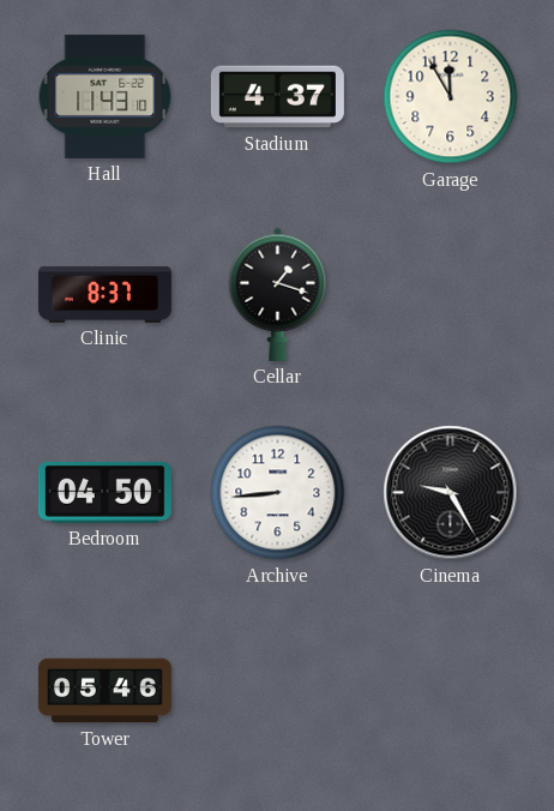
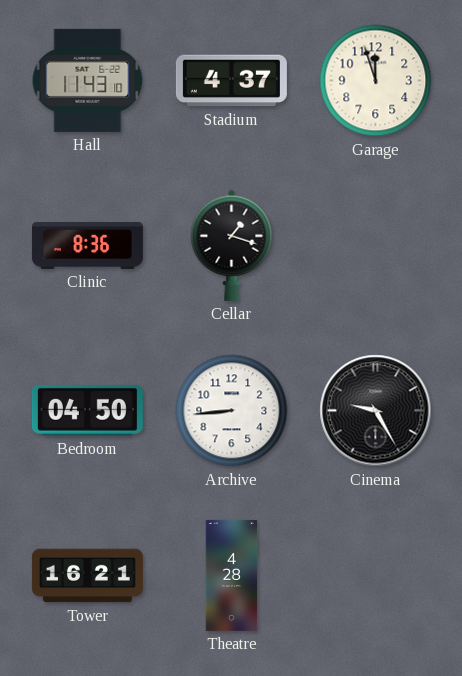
Garage: 11:55 -> 11:57
Clinic: 8:37 -> 8:36
Tower: 05:46 -> 16:21
Theatre: none -> 4:28
